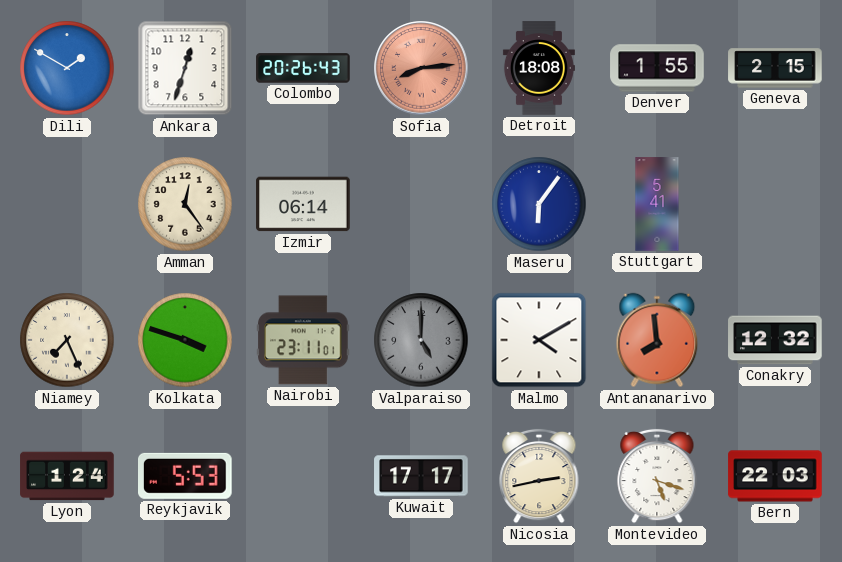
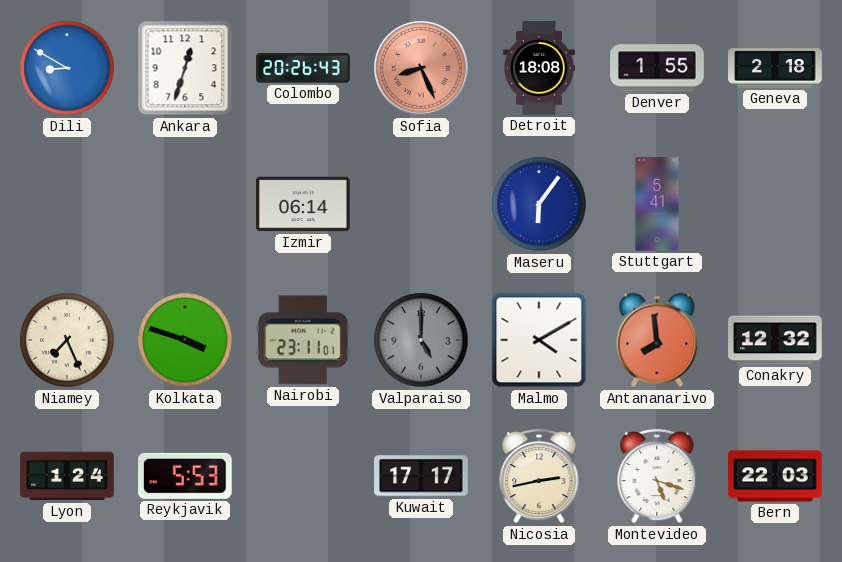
Dili: 1:50 -> 8:50
Sofia: 8:14 -> 8:26
Geneva: 2:15 -> 2:18
Amman: 12:24 -> none
